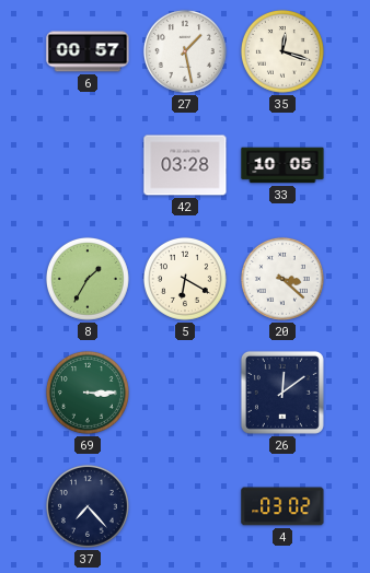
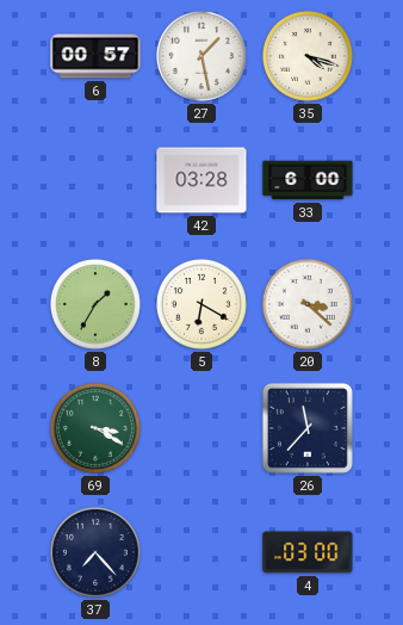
35: 12:18 -> 4:18
33: 10:05 -> 6:00
69: 3:15 -> 3:20
26: 12:09 -> 11:37
4: 03:02 -> 03:00
